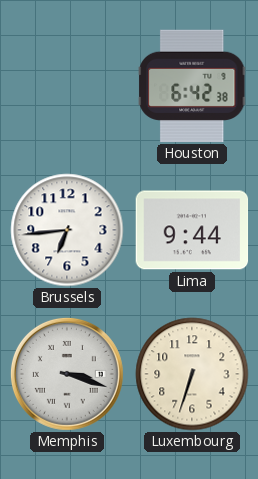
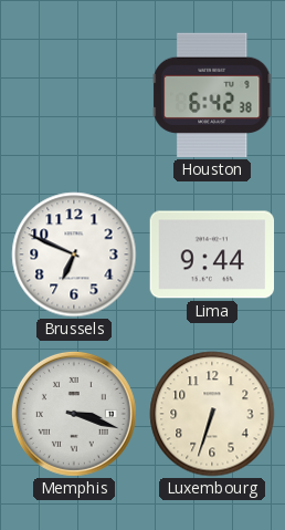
Brussels: 6:44 -> 6:49
